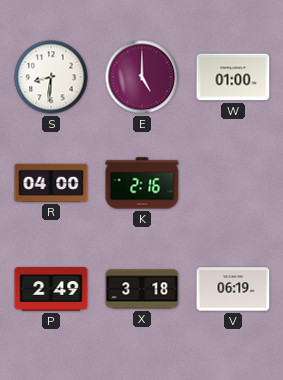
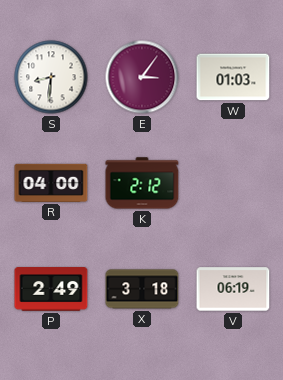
E: 5:00 -> 3:06
W: 01:00 -> 01:03
K: 2:16 -> 2:12
